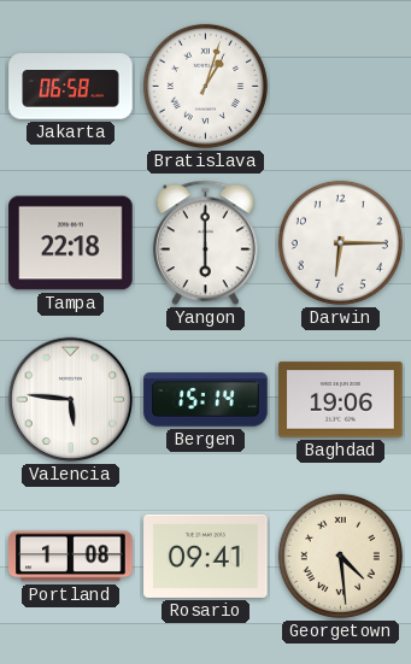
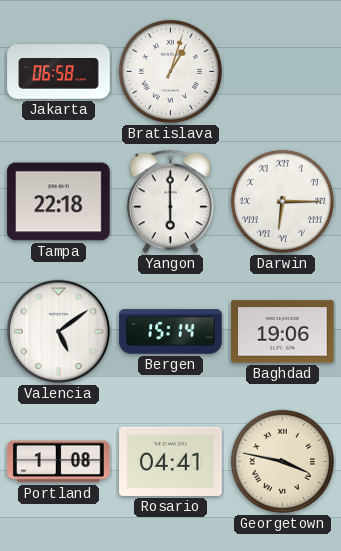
Darwin numerals: Arabic -> Roman
Valencia: 5:46 -> 5:09
Rosario: 09:41 -> 04:41
Georgetown: 4:29 -> 3:47
